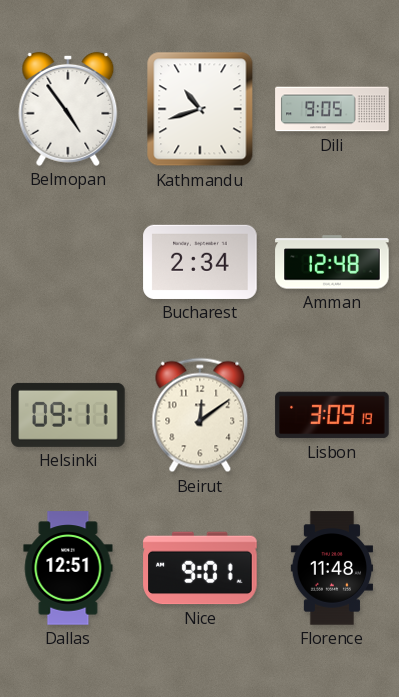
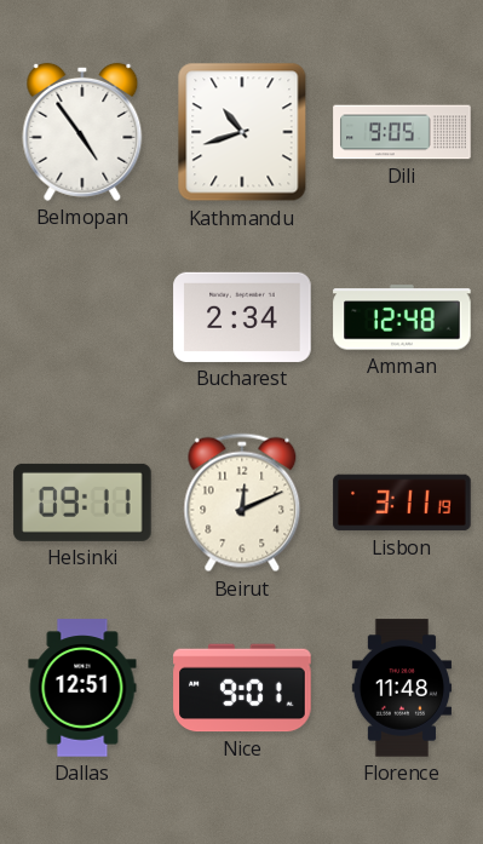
Beirut: 12:09 -> 12:11
Lisbon: 3:09 -> 3:11
